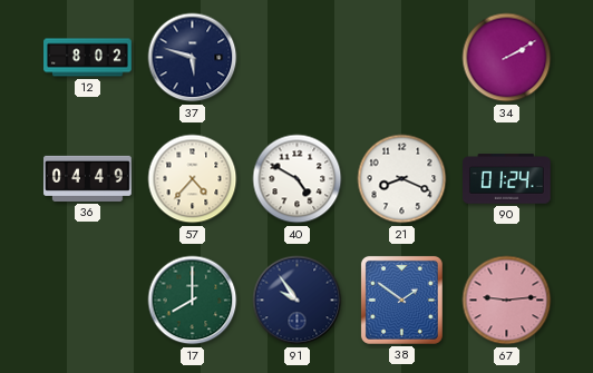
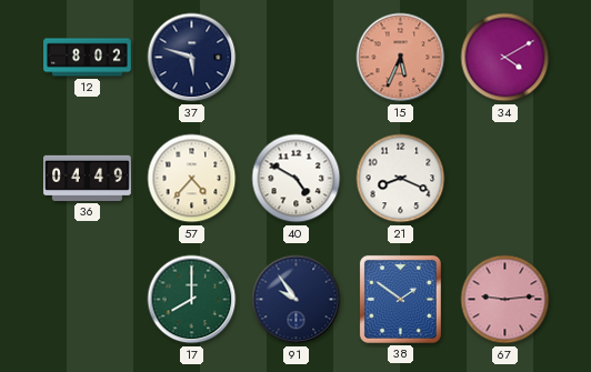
15: none -> 5:34
34: 2:10 -> 4:10
90: 01:24 -> none
